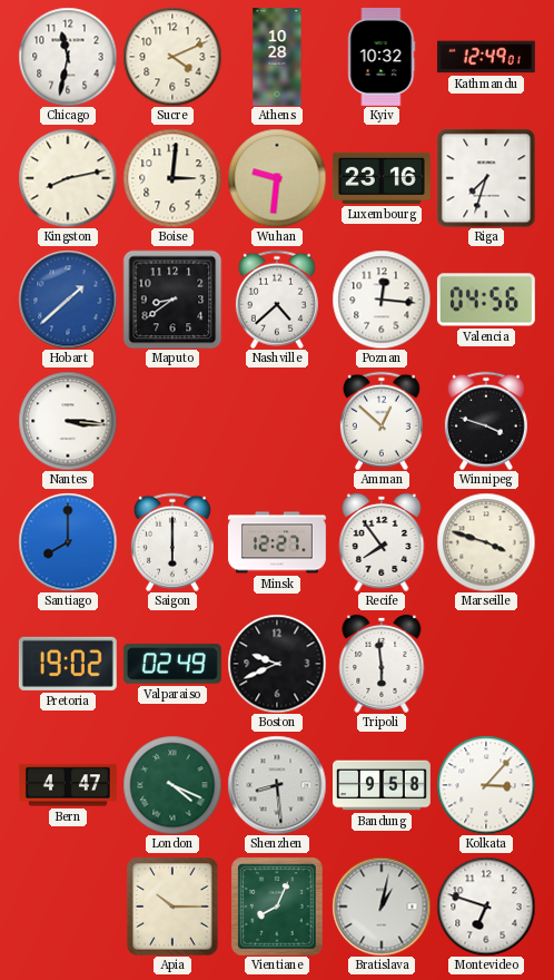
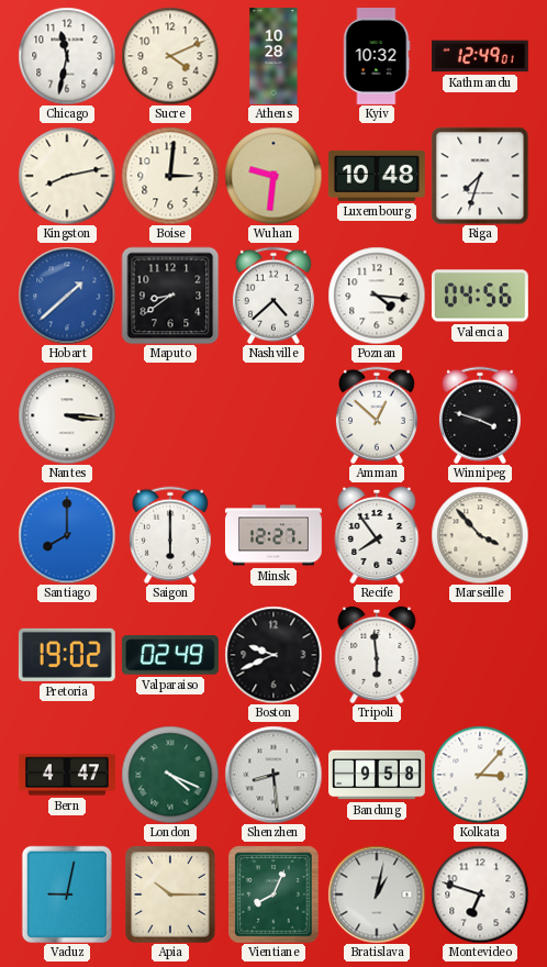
Luxembourg: 23:16 -> 10:48
Poznan: 12:16 -> 4:16
Marseille: 3:48 -> 3:53
Vaduz: none -> 9:02
